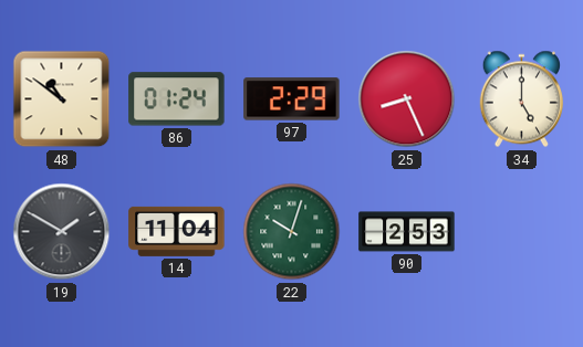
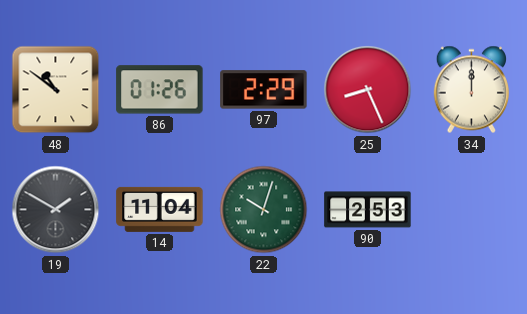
86: 01:24 -> 01:26
34: 5:00 -> 12:00
